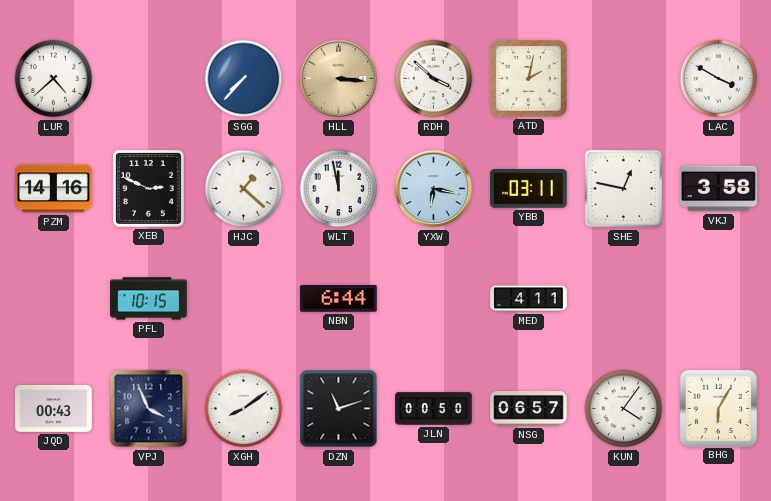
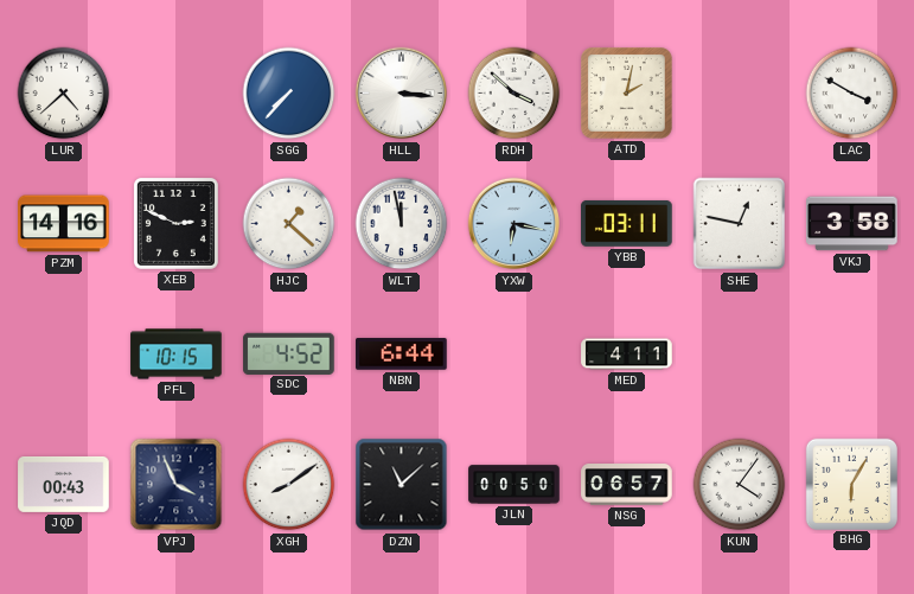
HLL dial: champagne -> white
SDC: none -> 4:52
DZN: 11:12 -> 11:08
